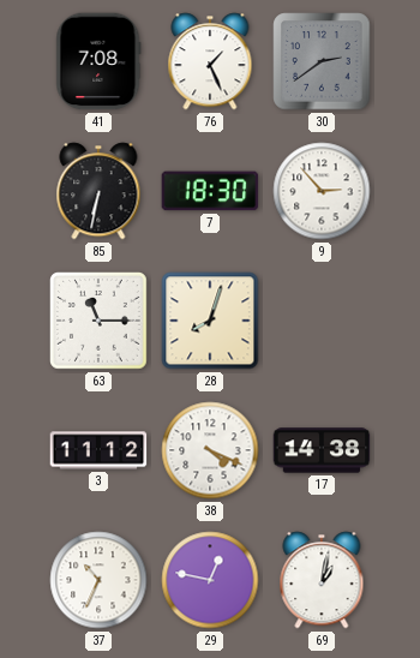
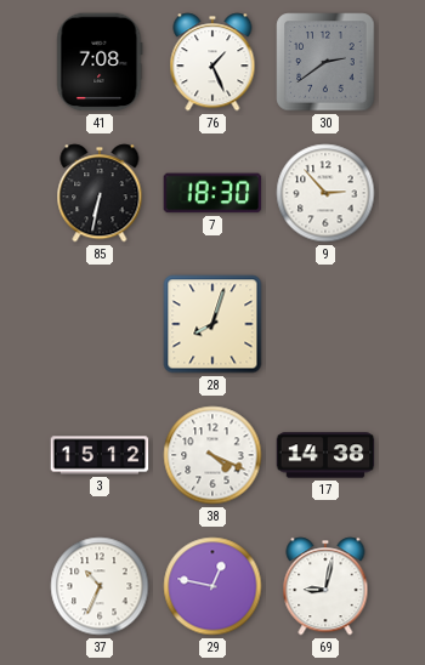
63: 11:15 -> none
3: 11:12 -> 15:12
69: 1:02 -> 9:02
